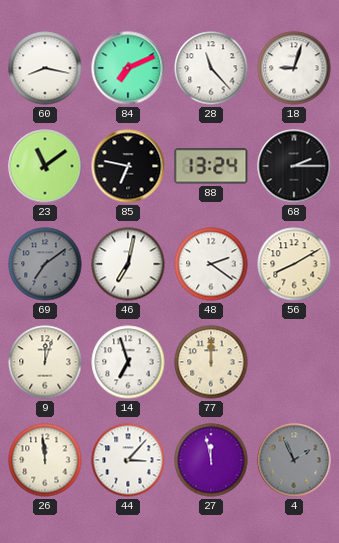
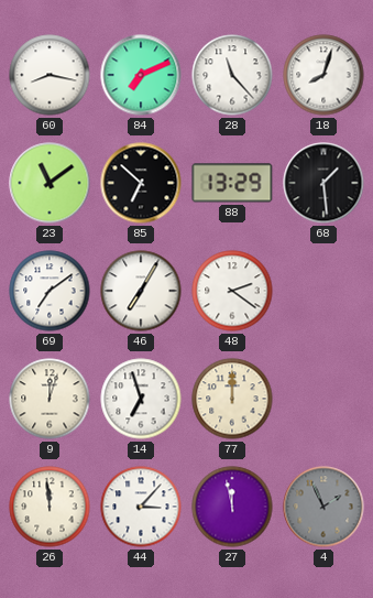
18: 9:03 -> 8:03
85: 6:47 -> 6:52
88: 13:24 -> 13:29
68: 2:15 -> 1:29
69 dial: grey -> white
46: 7:02 -> 7:05
56: 8:10 -> none
